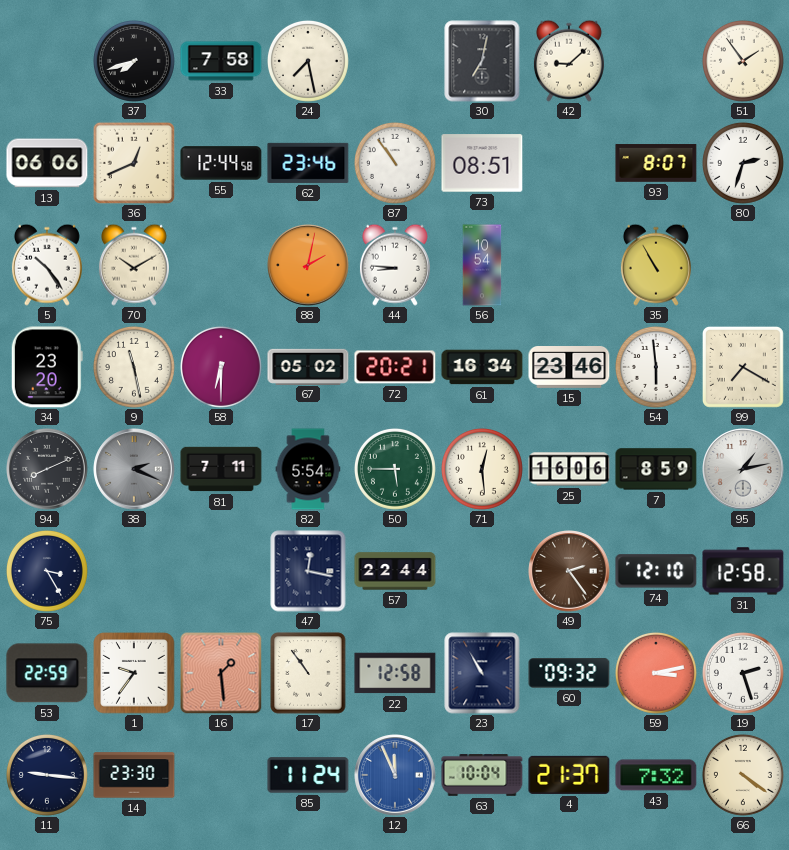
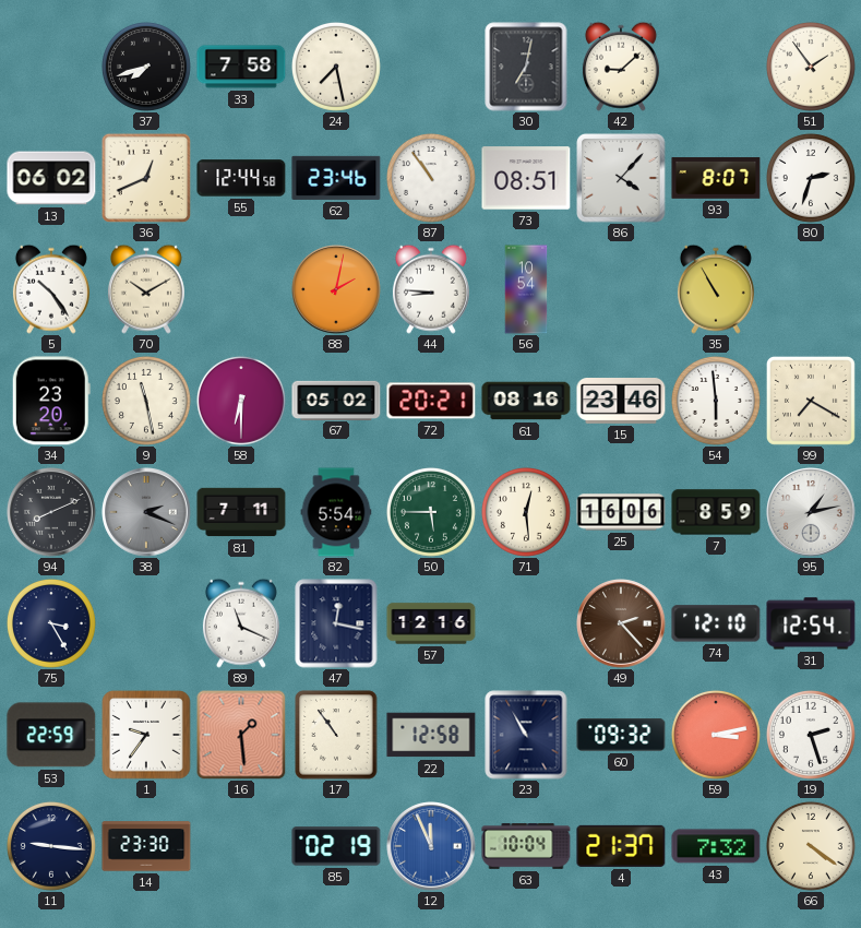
13: 06:06 -> 06:02
86: none -> 4:07
61: 16:34 -> 08:16
89: none -> 11:19
57: 22:44 -> 12:16
49: 2:24 -> 2:23
31: 12:58 -> 12:54
85: 11:24 -> 02:19
